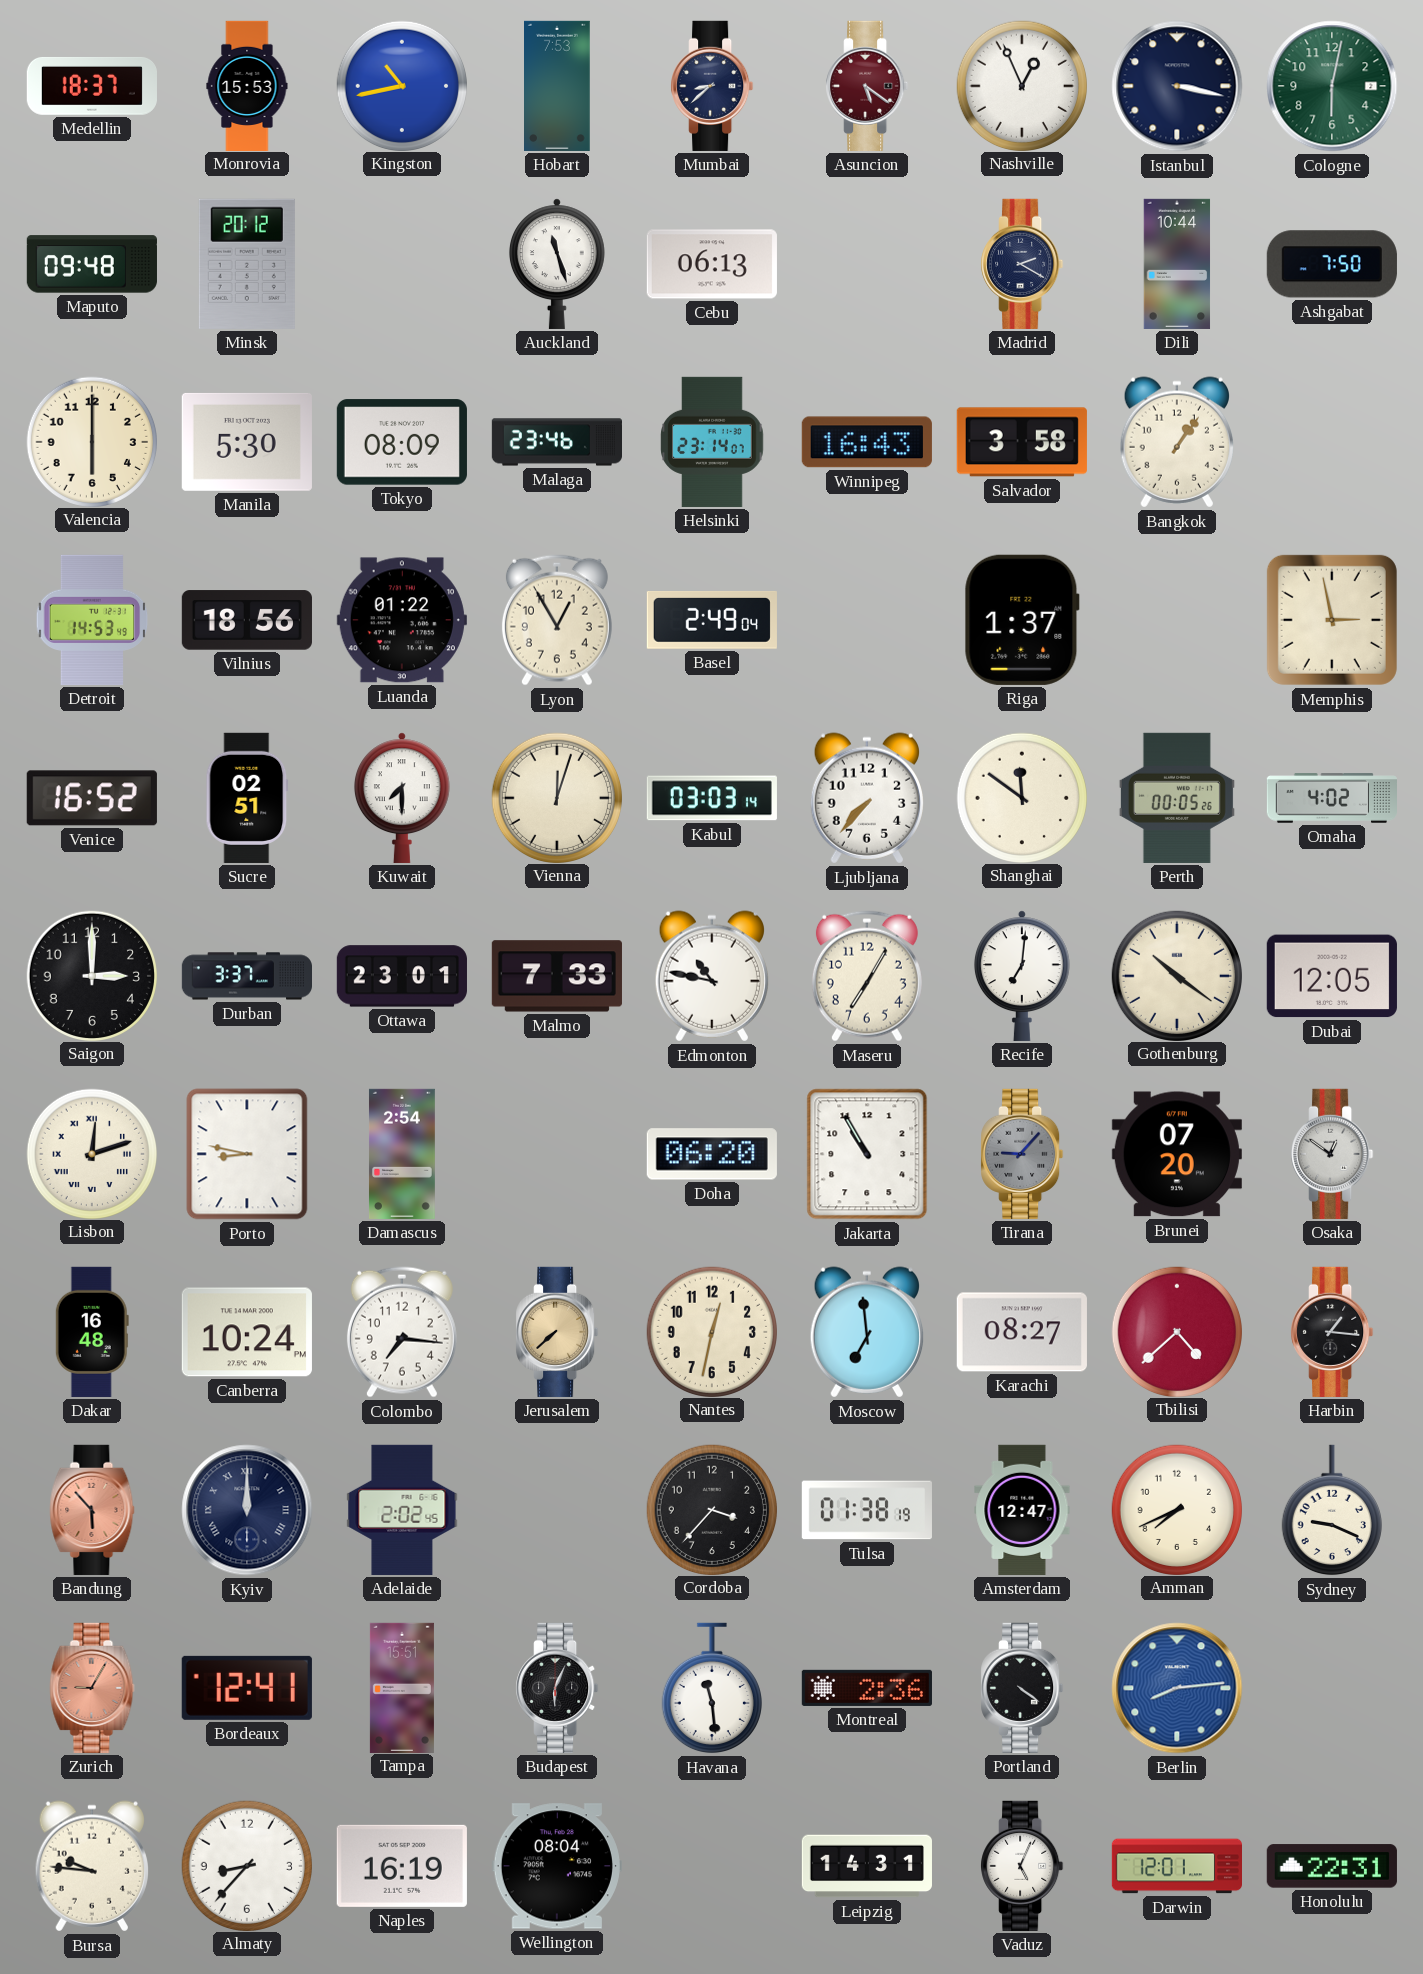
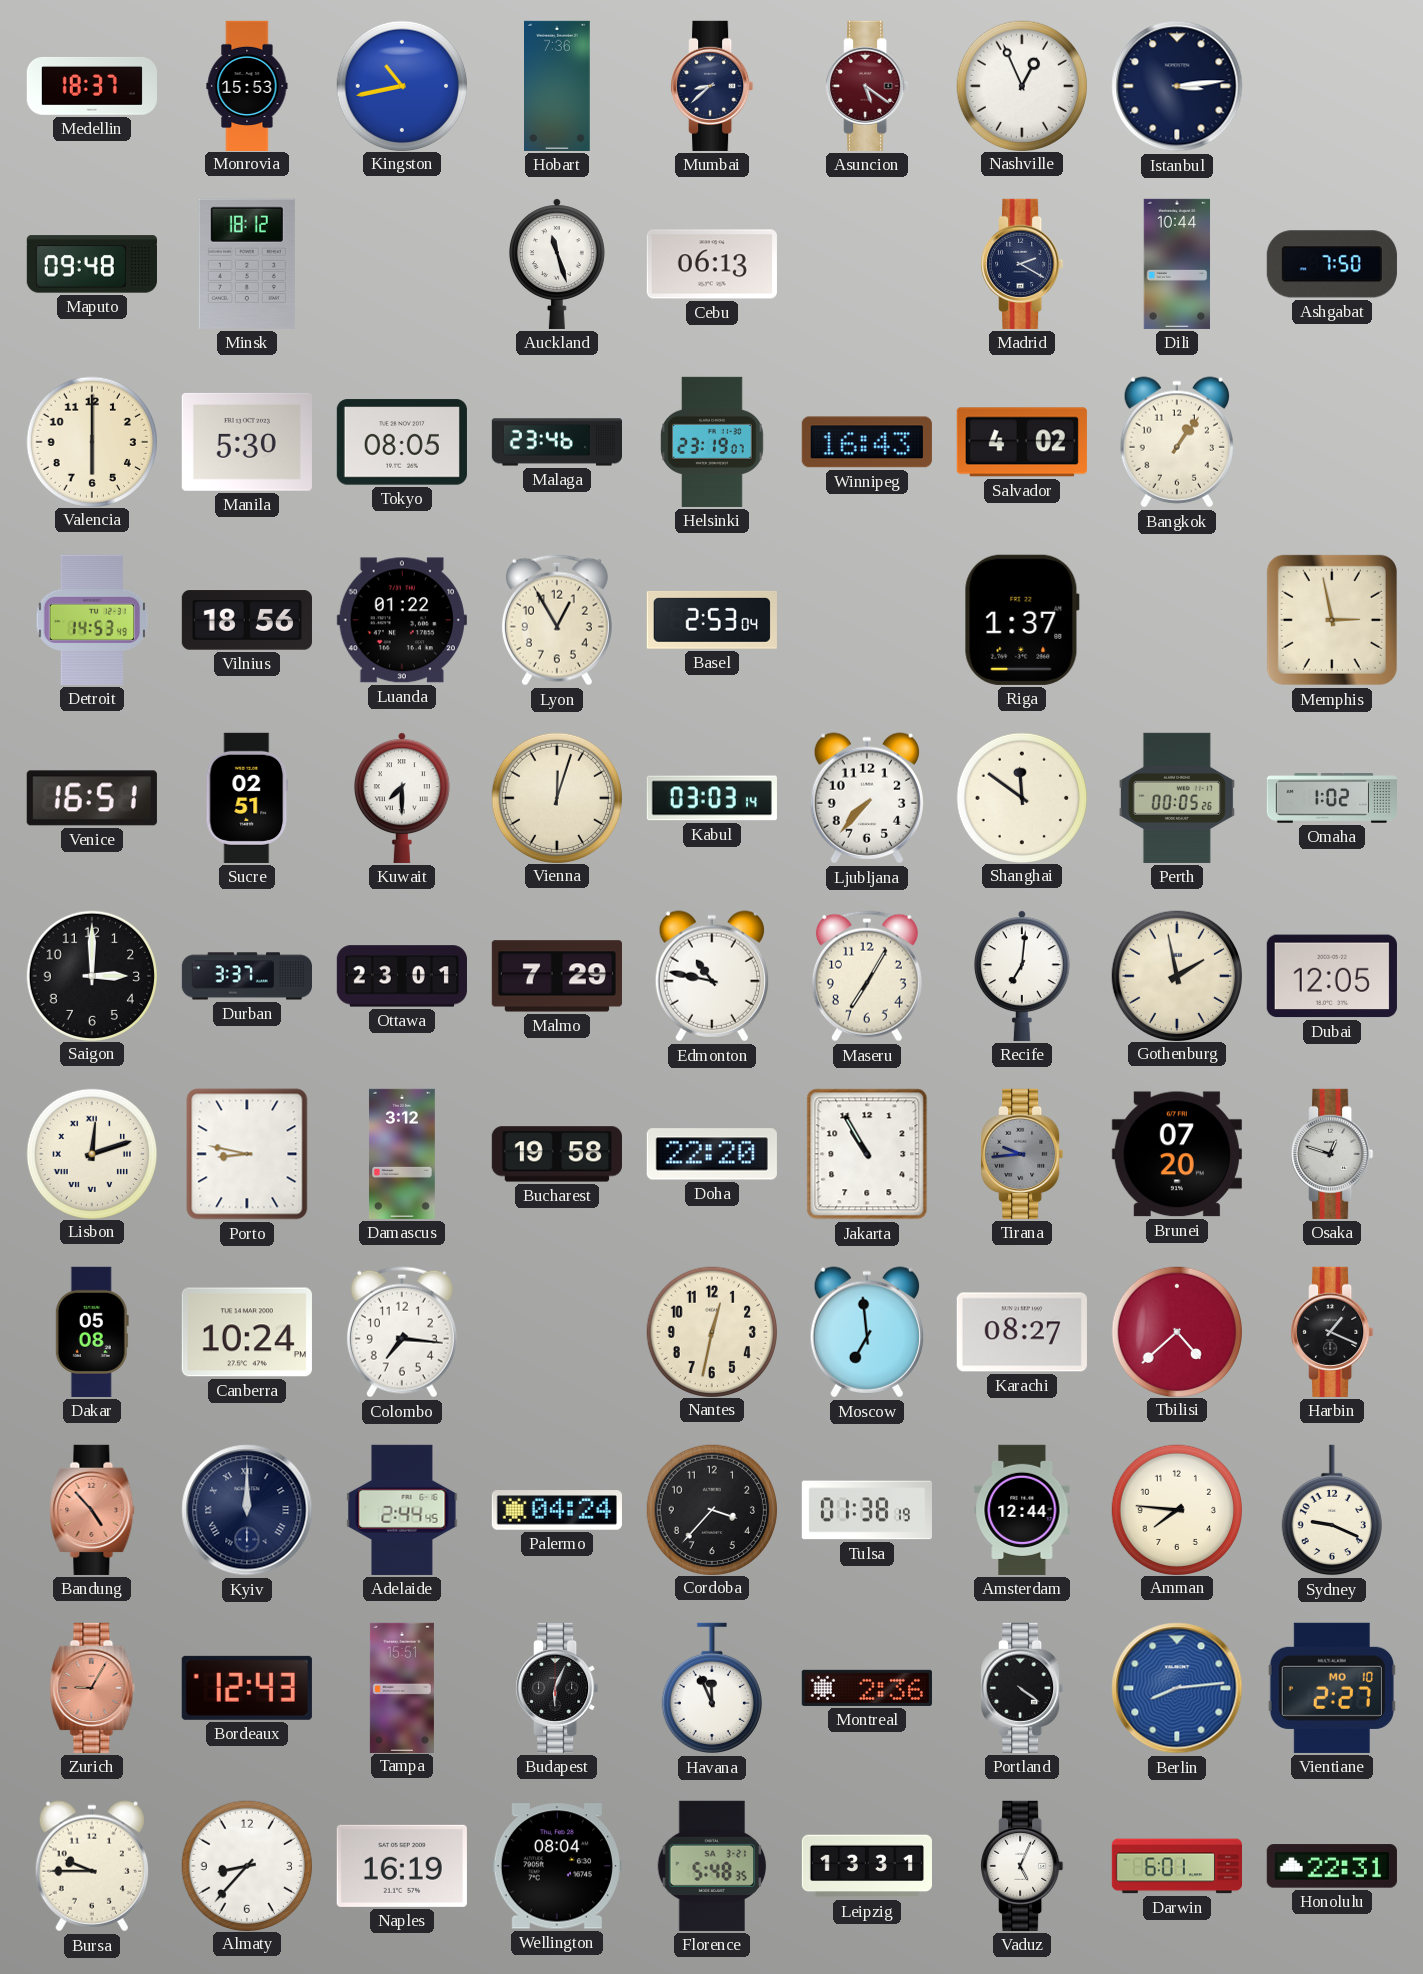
Hobart: 7:53 -> 7:36
Istanbul: 3:17 -> 3:14
Cologne: 6:02 -> none
Minsk: 20:12 -> 18:12
Tokyo: 08:09 -> 08:05
Helsinki: 23:14 -> 23:19
Salvador: 3:58 -> 4:02
Basel: 2:49 -> 2:53
Venice: 16:52 -> 16:51
Omaha: 4:02 -> 1:02
Malmo: 7:33 -> 7:29
Gothenburg: 10:21 -> 1:58
Damascus: 2:54 -> 3:12
Bucharest: none -> 19:58
Doha: 06:20 -> 22:20
Tirana: 9:07 -> 9:44
Osaka: 12:51 -> 12:48
Dakar: 16:48 -> 05:08
Jerusalem: 7:38 -> none
Harbin: 1:16 -> 1:19
Bandung: 5:53 -> 4:53
Adelaide: 2:02 -> 2:44
Palermo: none -> 04:24
Amsterdam: 12:47 -> 12:44
Amman: 7:41 -> 7:46
Bordeaux: 12:41 -> 12:43
Havana: 11:29 -> 11:56
Vientiane: none -> 2:27
Bursa: 9:46 -> 9:45
Florence: none -> 5:48
Leipzig: 14:31 -> 13:31
Darwin: 12:01 -> 6:01
